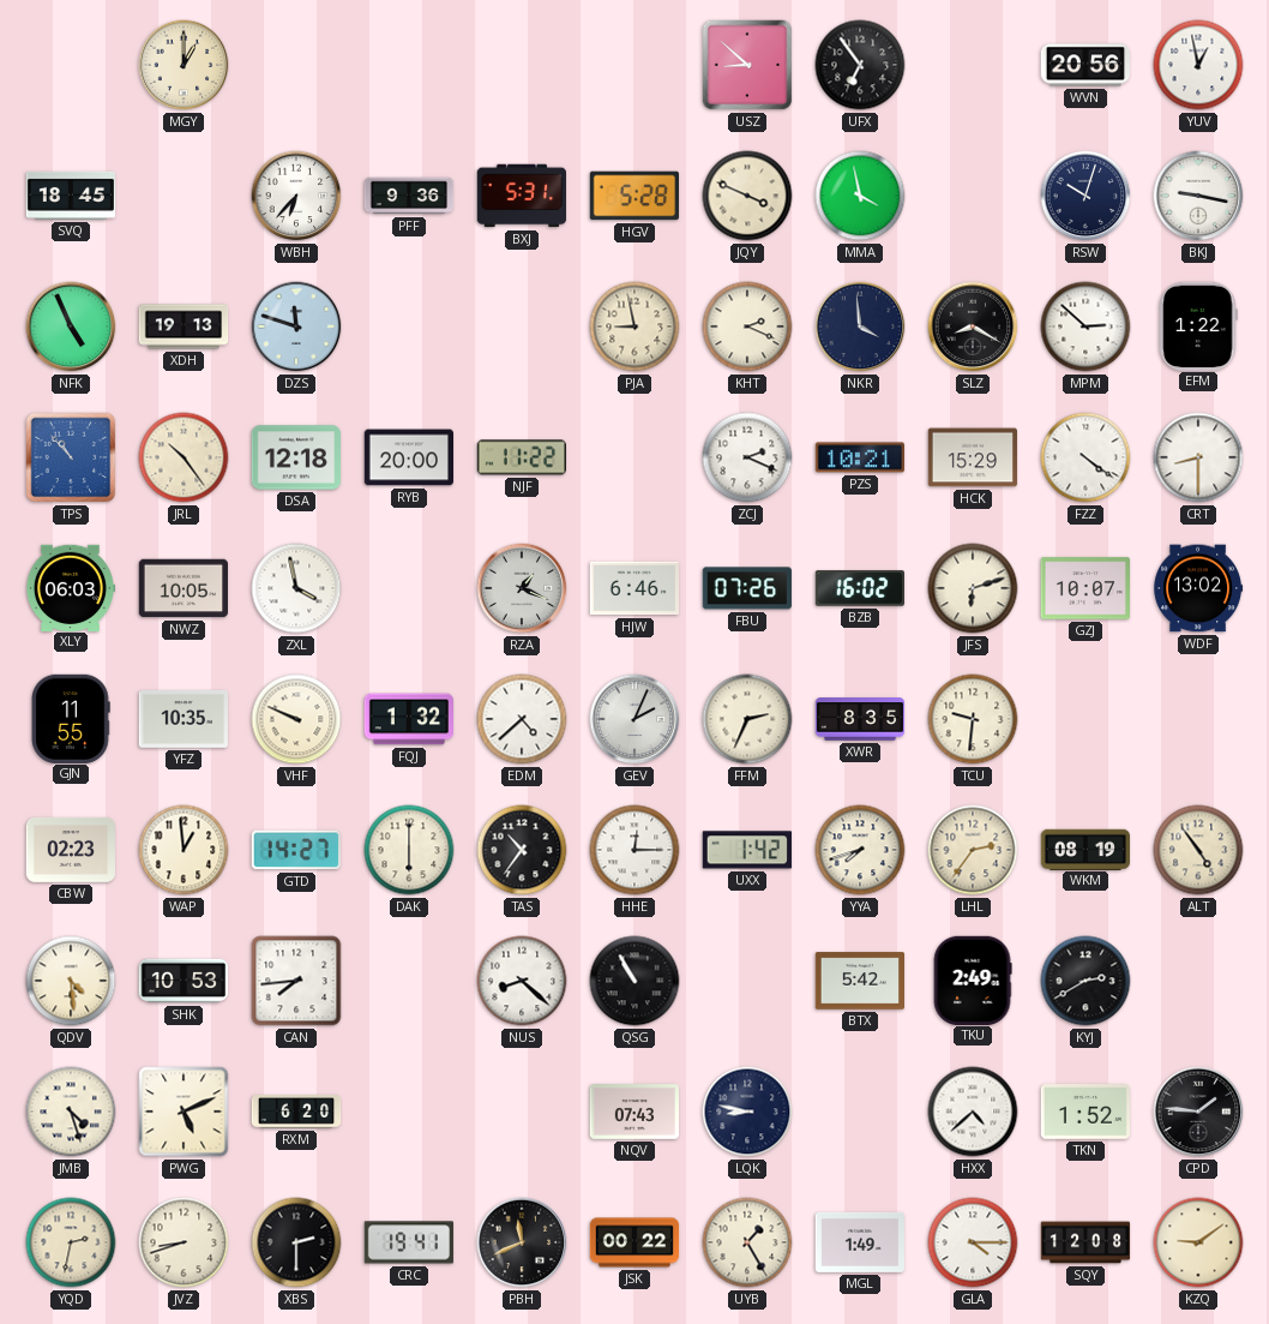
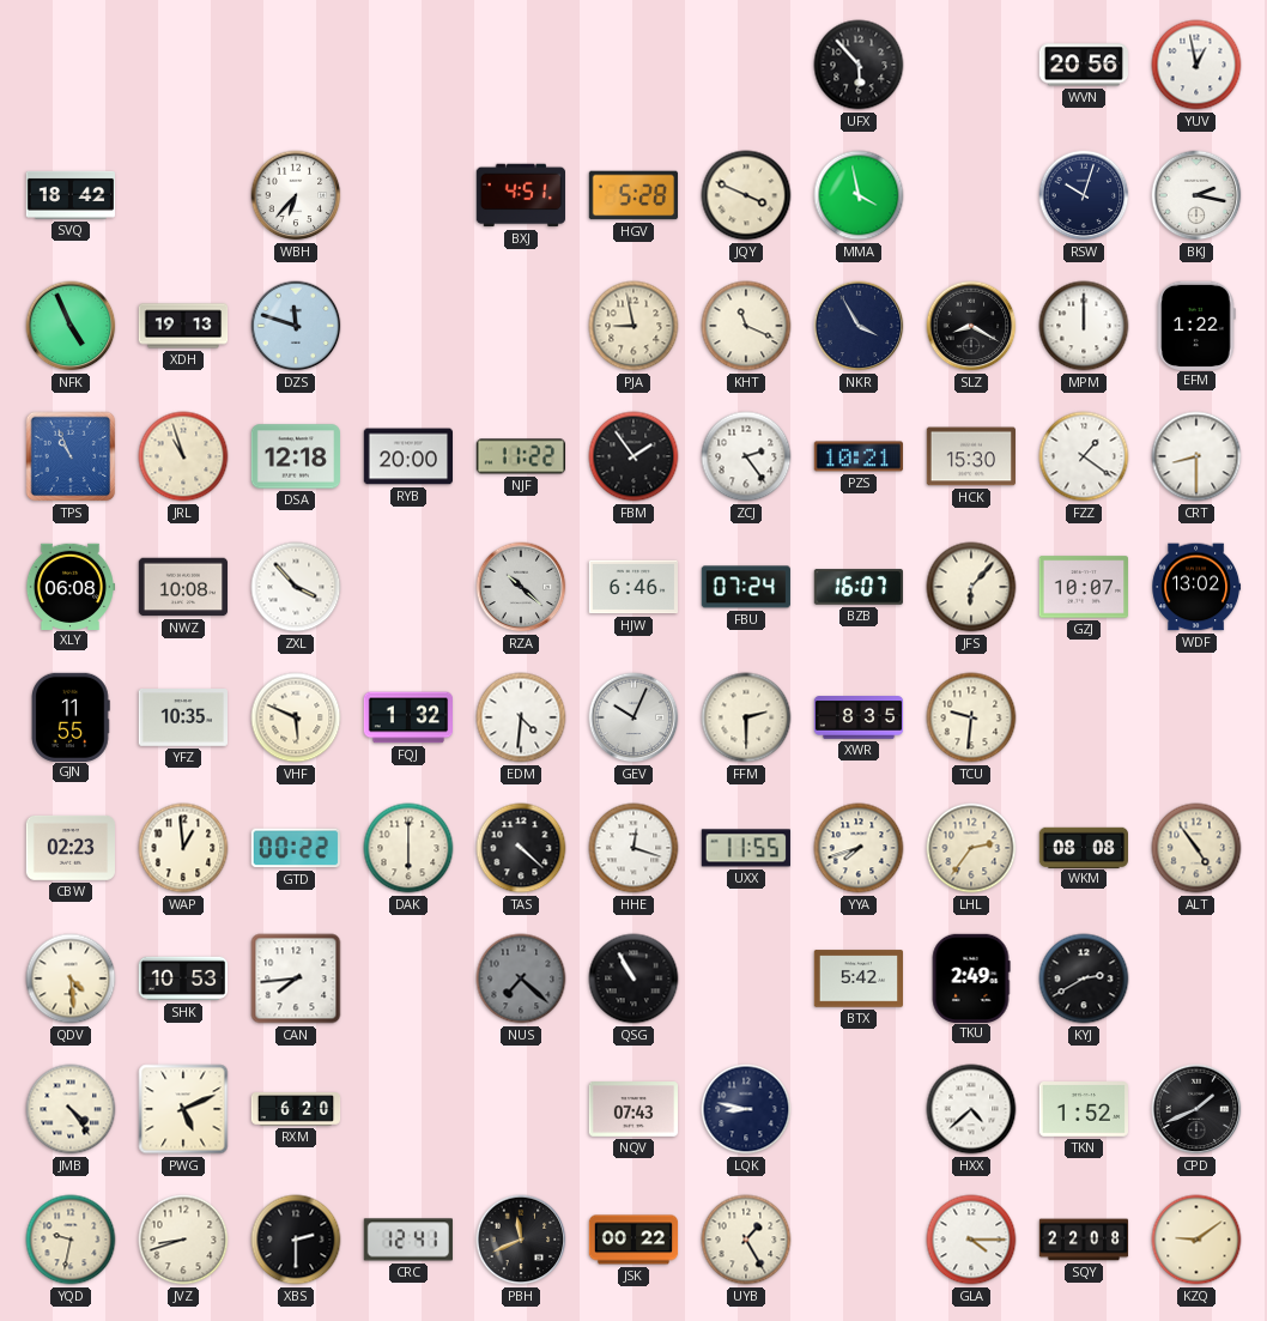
MGY: 1:00 -> none
USZ: 8:52 -> none
UFX: 6:54 -> 5:53
SVQ: 18:45 -> 18:42
PFF: 9:36 -> none
BXJ: 5:31 -> 4:51
BKJ: 9:17 -> 2:17
KHT: 2:19 -> 11:19
NKR: 3:59 -> 3:55
MPM: 2:52 -> 12:00
TPS: 10:53 -> 10:56
JRL: 10:24 -> 10:57
FBM: none -> 1:54
ZCJ: 2:19 -> 2:24
HCK: 15:29 -> 15:30
FZZ: 4:21 -> 1:21
XLY: 06:03 -> 06:08
NWZ: 10:05 -> 10:08
ZXL: 3:58 -> 3:53
RZA: 1:19 -> 10:22
FBU: 07:26 -> 07:24
BZB: 16:02 -> 16:07
JFS: 6:12 -> 6:07
VHF: 9:49 -> 5:49
EDM: 4:38 -> 4:31
GEV: 2:04 -> 10:04
FFM: 2:34 -> 2:30
GTD: 14:27 -> 00:22
TAS: 10:36 -> 4:22
HHE: 12:15 -> 12:18
UXX: 1:42 -> 11:55
WKM: 08:19 -> 08:08
NUS: 8:22 -> 7:22
NUS dial: white -> grey
JMB: 4:27 -> 4:24
CPD: 1:46 -> 1:41
YQD: 2:32 -> 9:32
CRC: 19:41 -> 12:41
MGL: 1:49 -> none
SQY: 12:08 -> 22:08
